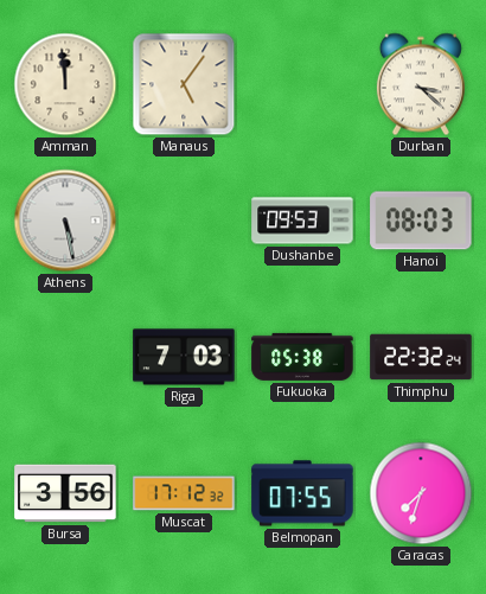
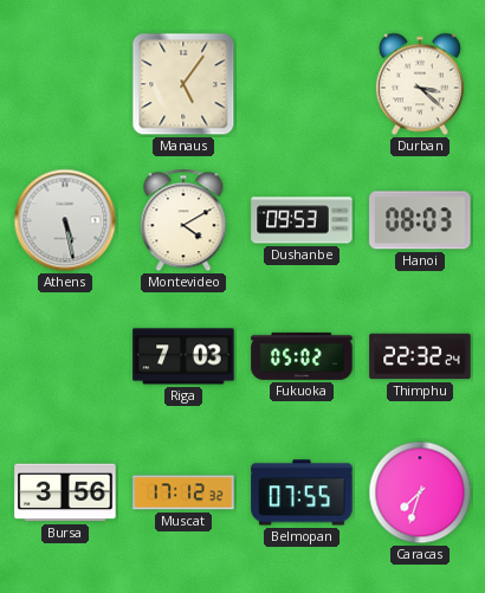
Amman: 11:59 -> none
Montevideo: none -> 4:10
Fukuoka: 05:38 -> 05:02
